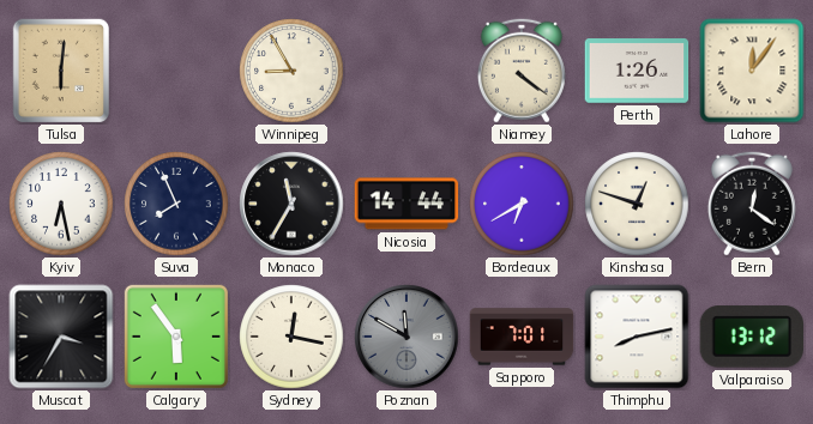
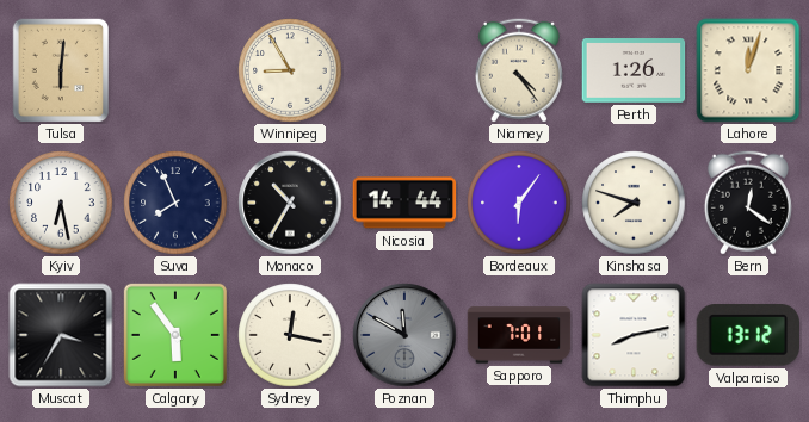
Niamey: 4:21 -> 4:24
Lahore: 12:06 -> 12:03
Monaco: 11:35 -> 10:35
Bordeaux: 6:40 -> 6:06
Kinshasa: 12:48 -> 7:48
